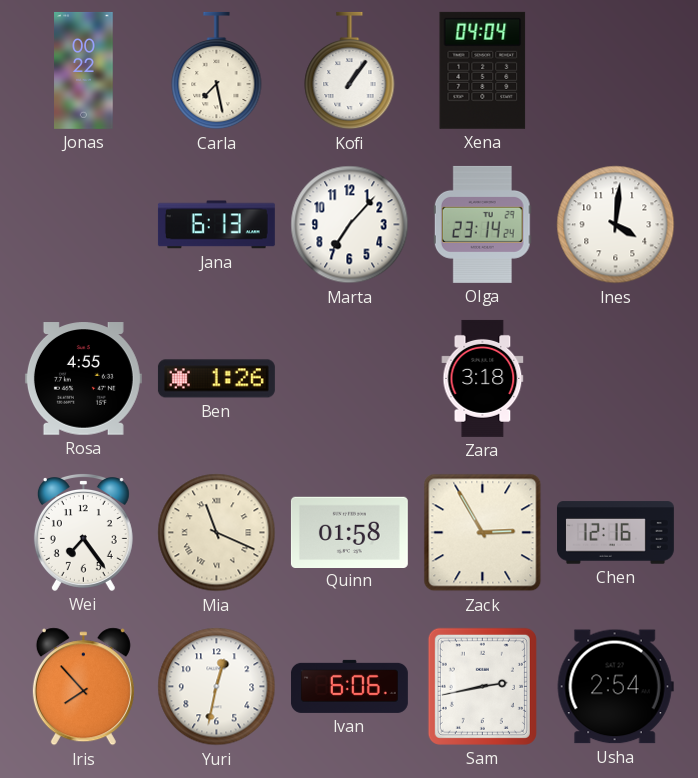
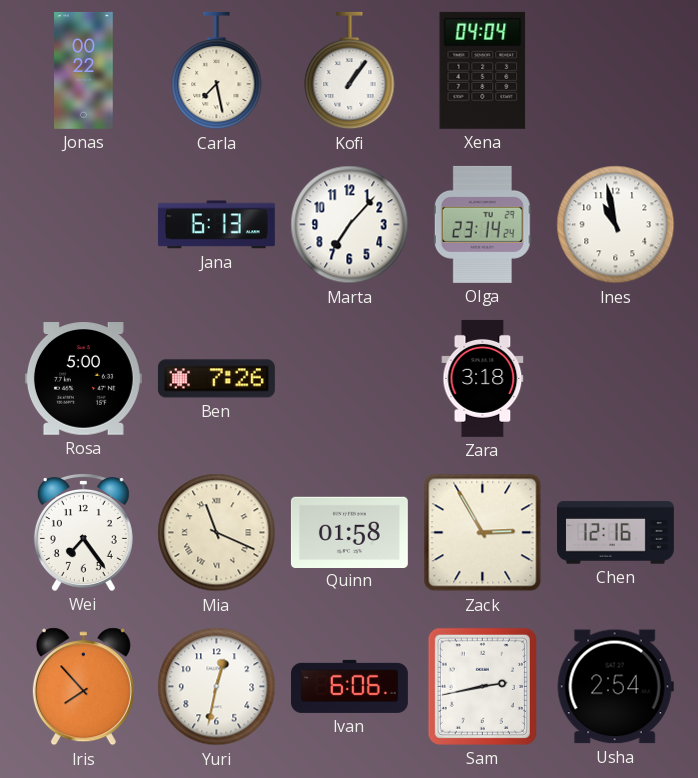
Ines: 4:01 -> 10:58
Rosa: 4:55 -> 5:00
Ben: 1:26 -> 7:26
